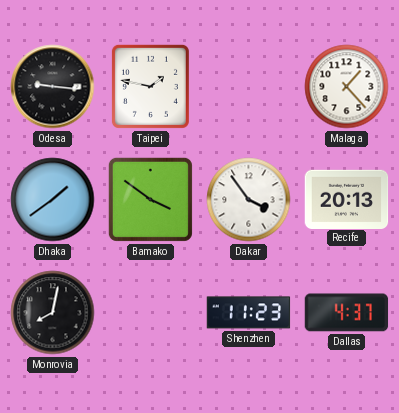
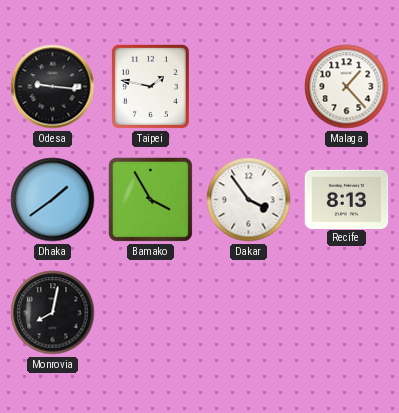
Bamako: 3:51 -> 3:55
Recife: 20:13 -> 8:13
Shenzhen: 11:23 -> none
Dallas: 4:37 -> none
